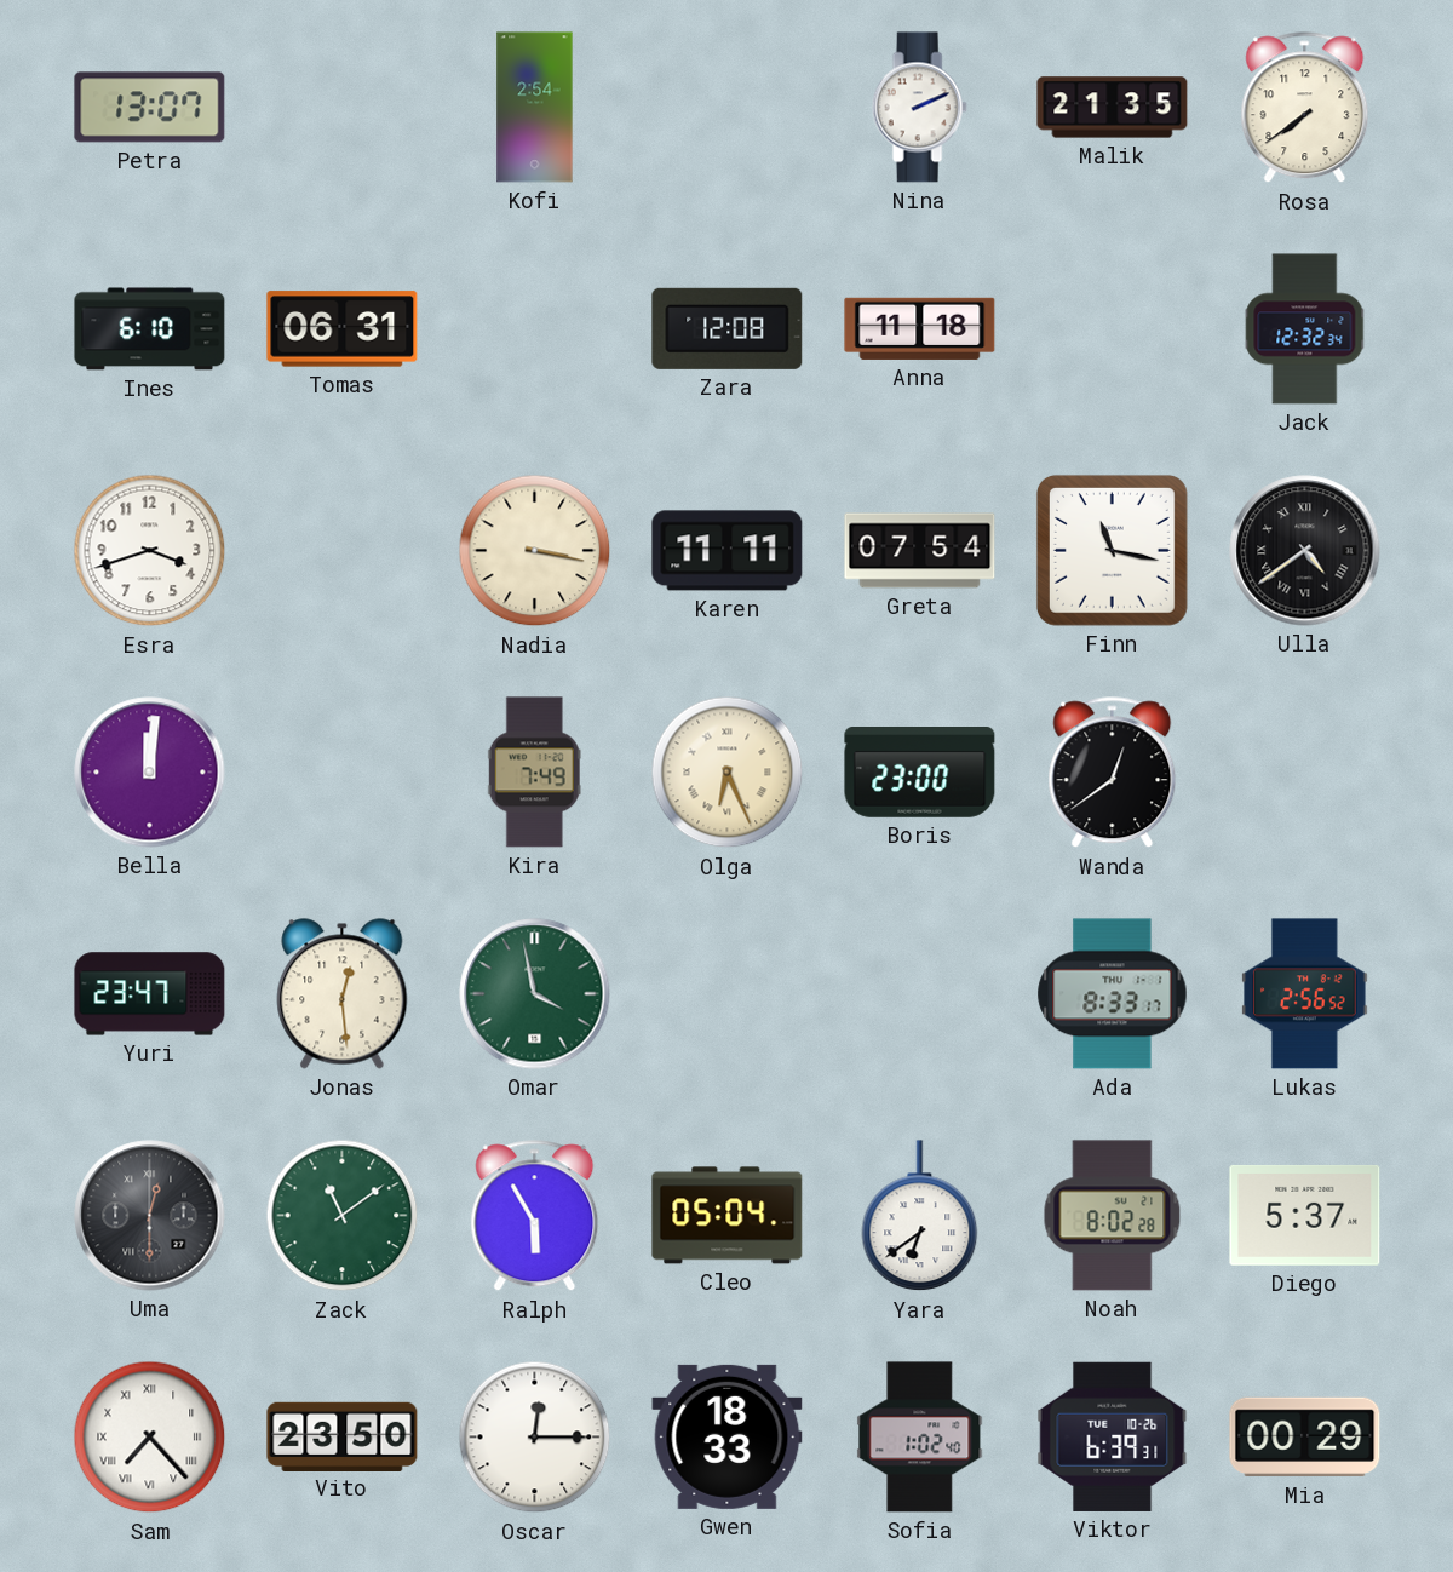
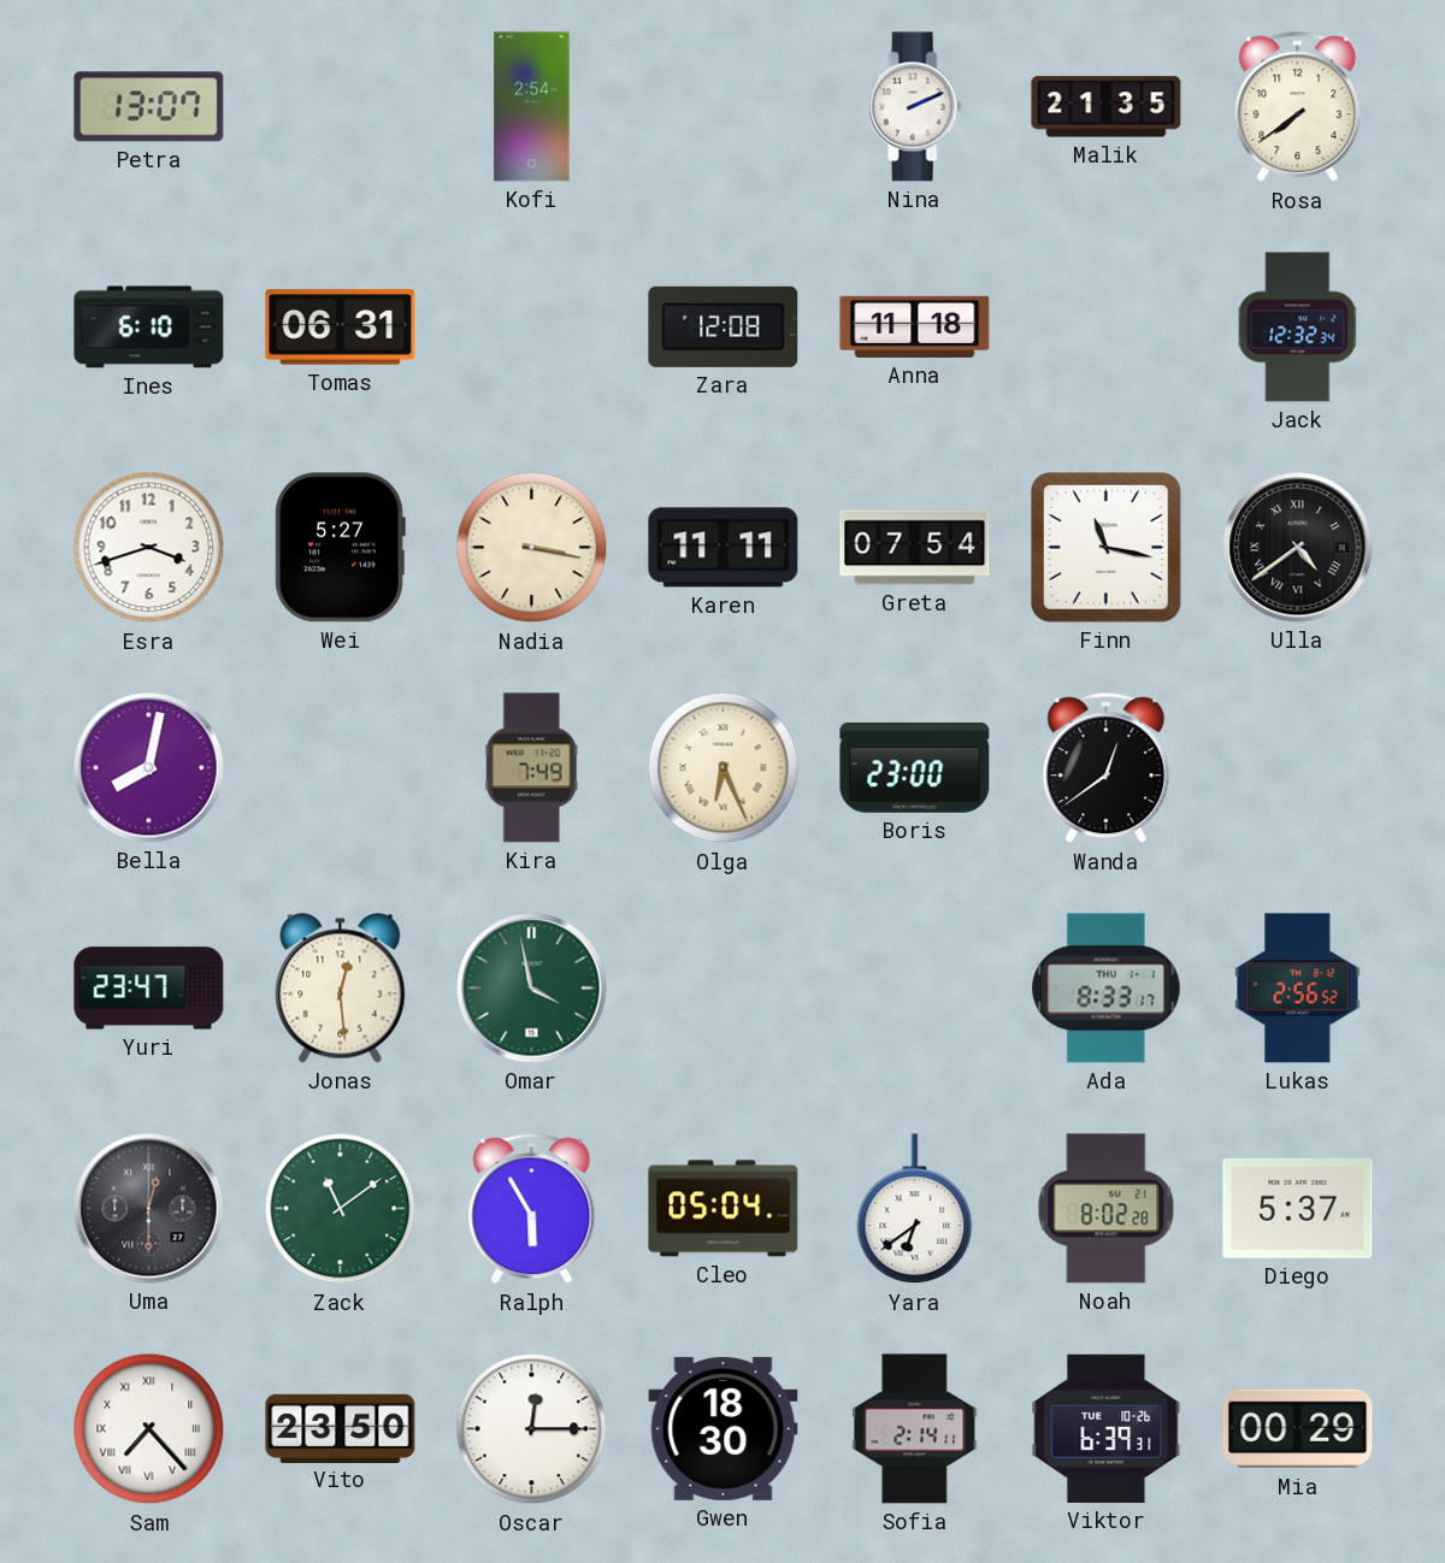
Wei: none -> 5:27
Bella: 12:01 -> 8:02
Gwen: 18:33 -> 18:30
Sofia: 1:02 -> 2:14
